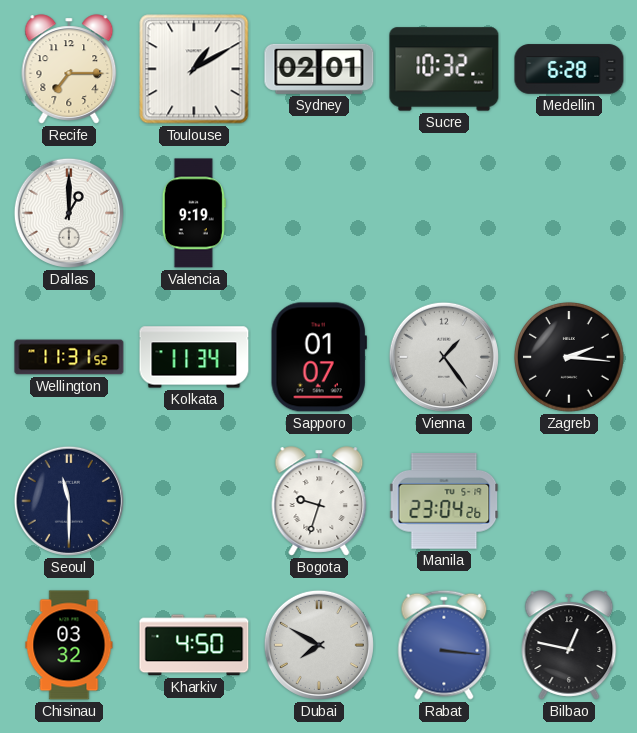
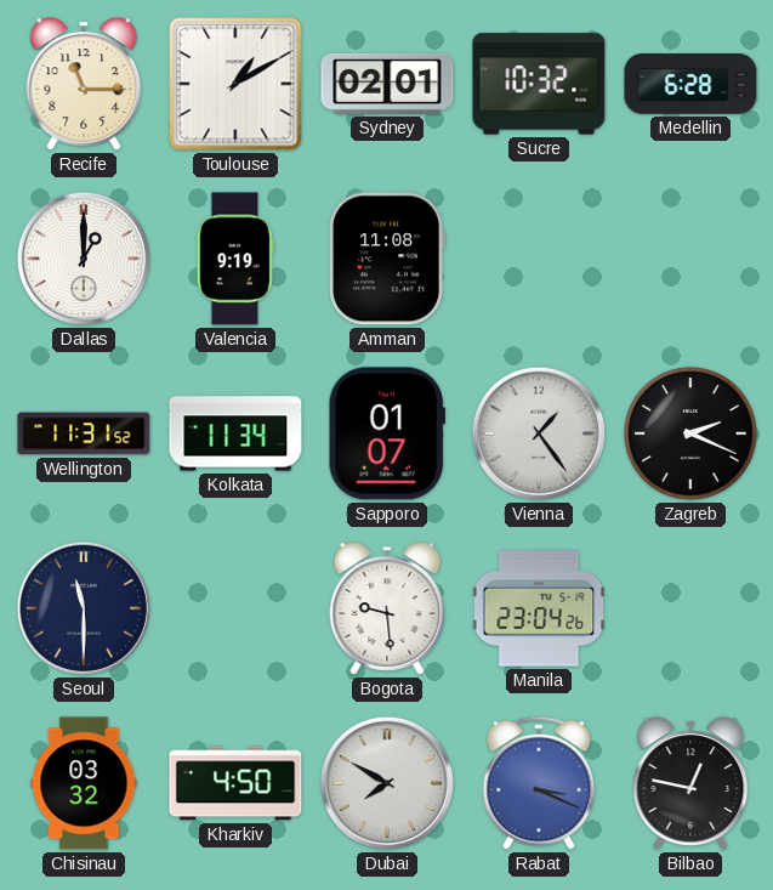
Recife: 7:15 -> 11:15
Amman: none -> 11:08
Zagreb: 2:16 -> 2:19
Bogota: 9:33 -> 9:29
Rabat: 3:16 -> 3:19
